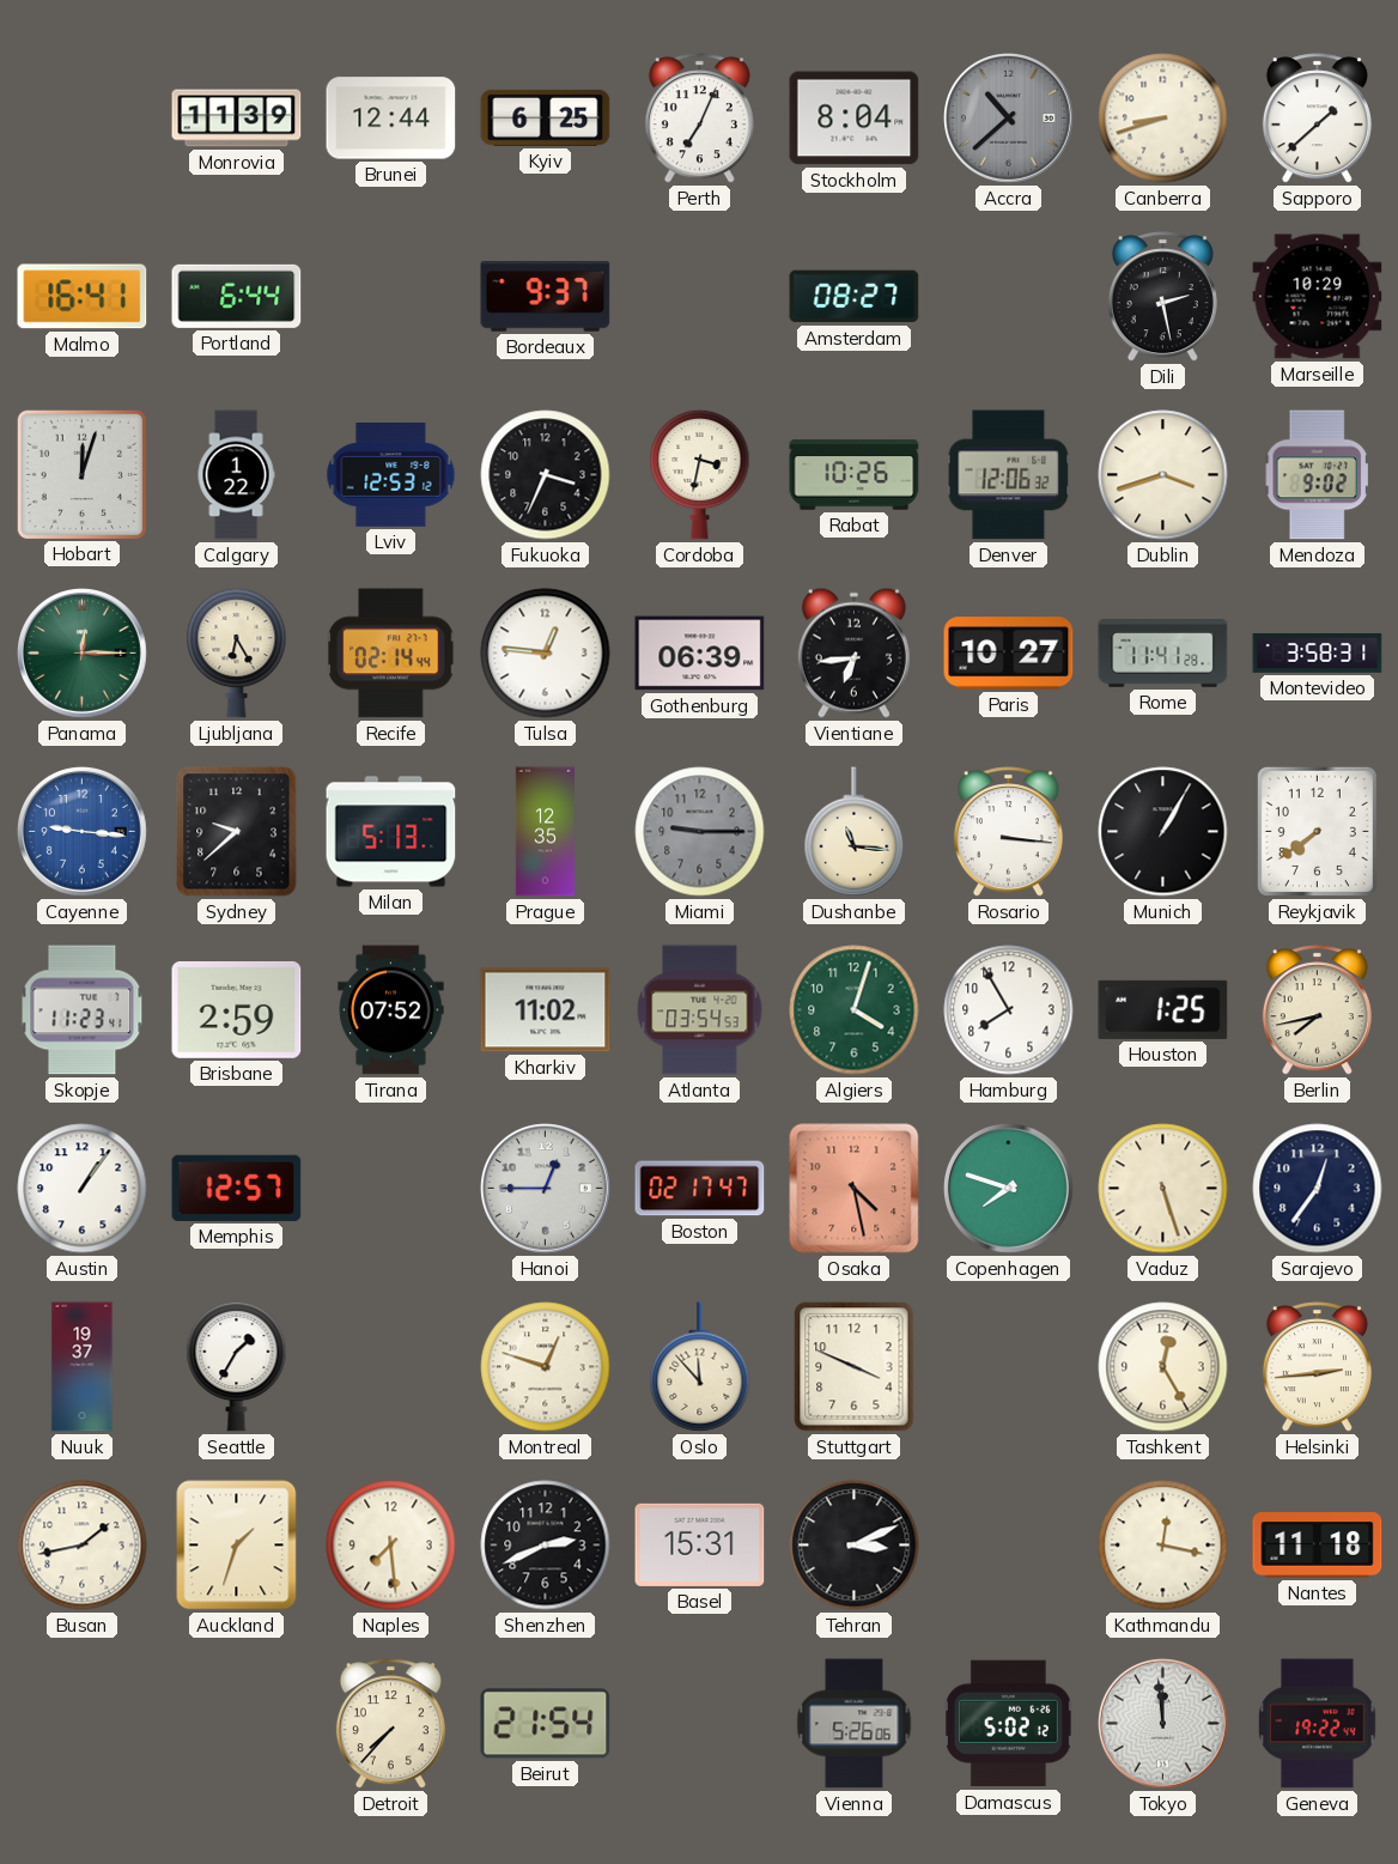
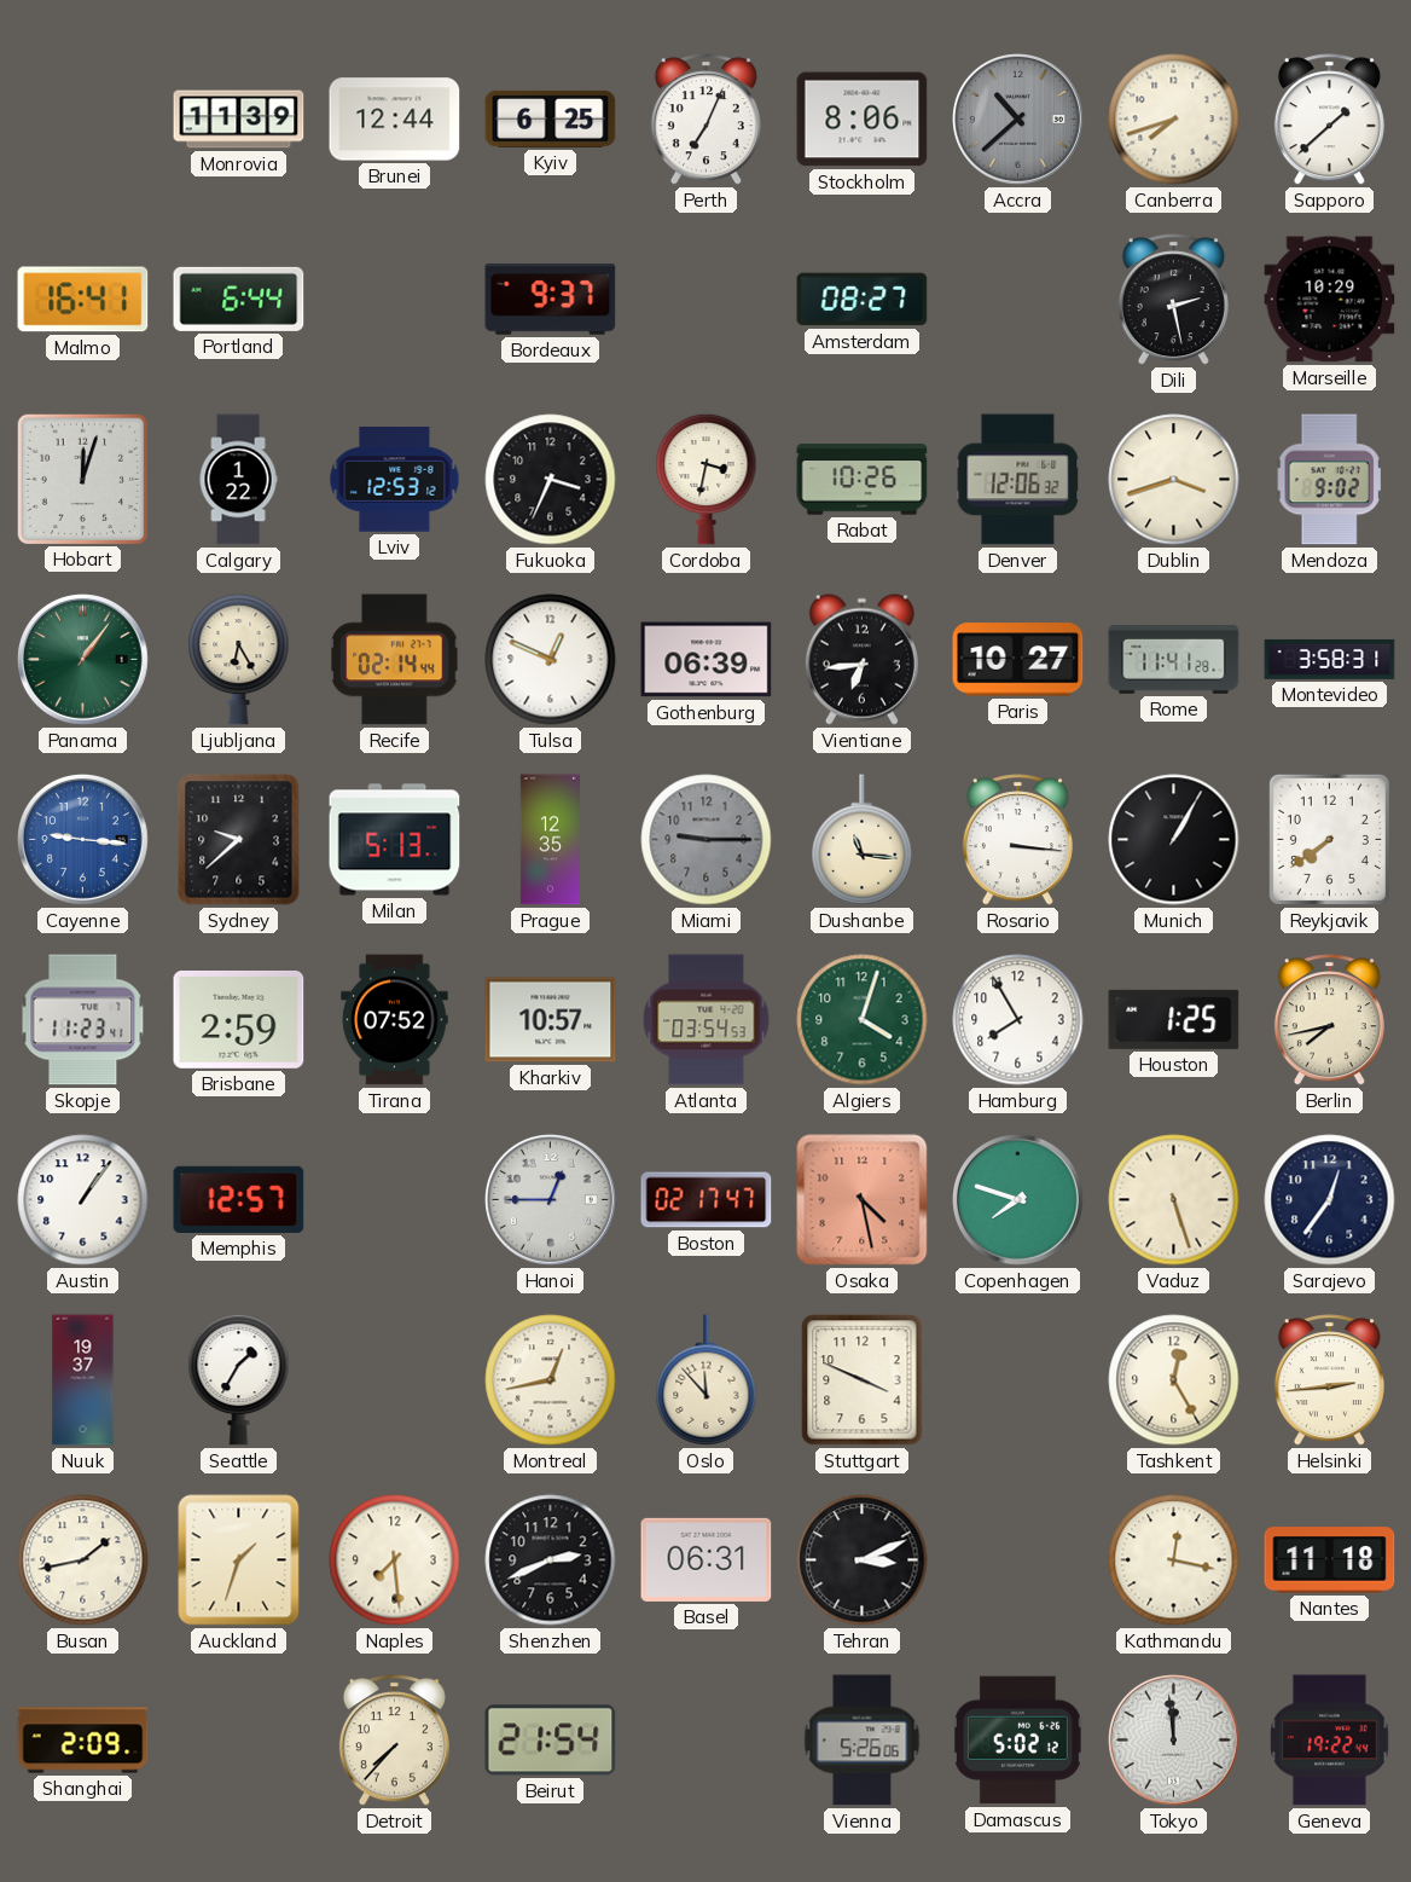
Stockholm: 8:04 -> 8:06
Canberra: 8:42 -> 7:42
Panama: 12:15 -> 1:06
Tulsa: 12:46 -> 12:49
Kharkiv: 11:02 -> 10:57
Montreal: 12:48 -> 12:43
Basel: 15:31 -> 06:31
Shanghai: none -> 2:09
